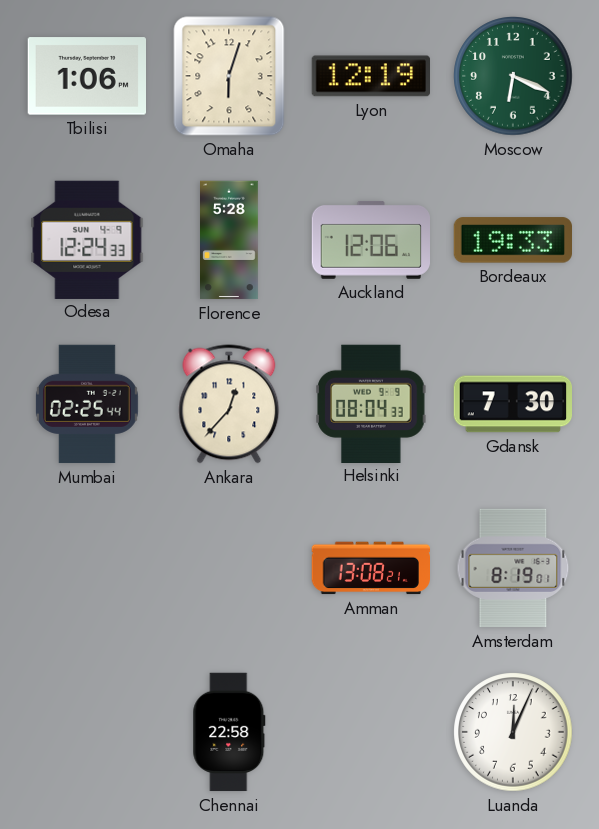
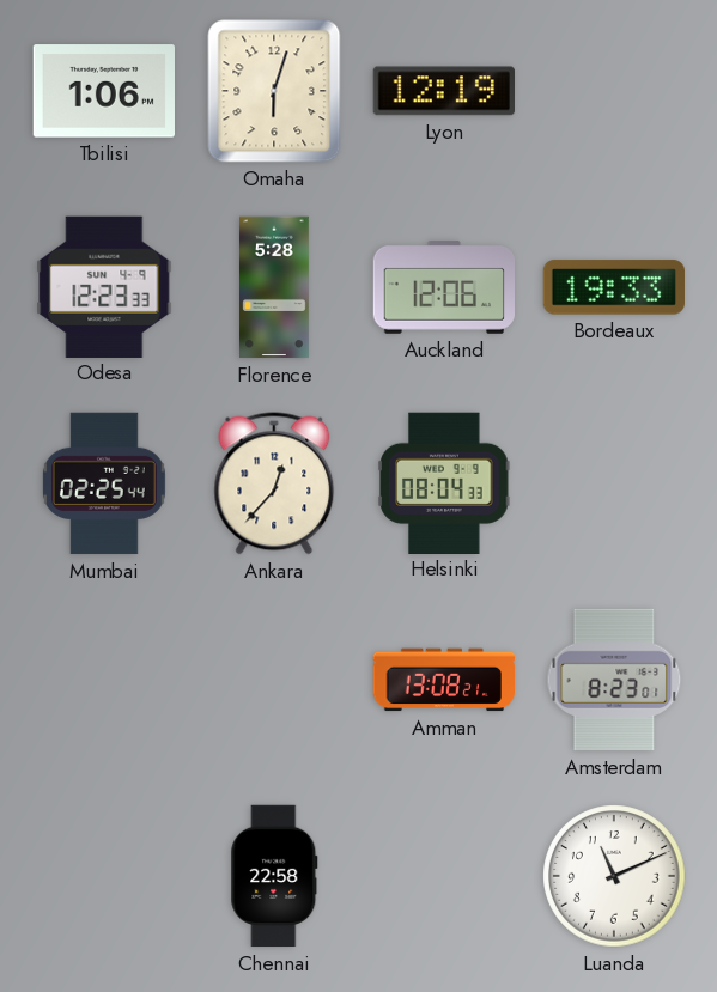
Moscow: 6:19 -> none
Odesa: 12:24 -> 12:23
Gdansk: 7:30 -> none
Amsterdam: 8:19 -> 8:23
Luanda: 12:04 -> 11:11
